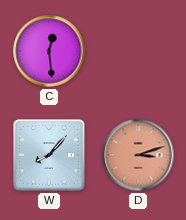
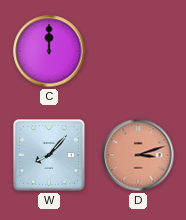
C: 12:29 -> 12:00
